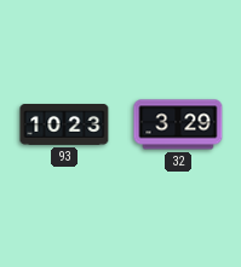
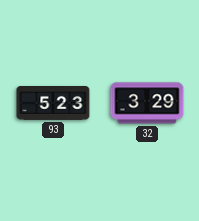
93: 10:23 -> 5:23
